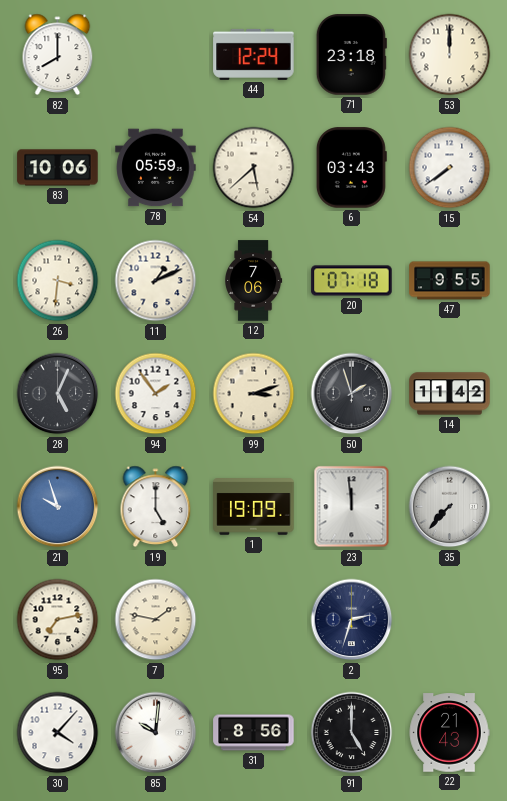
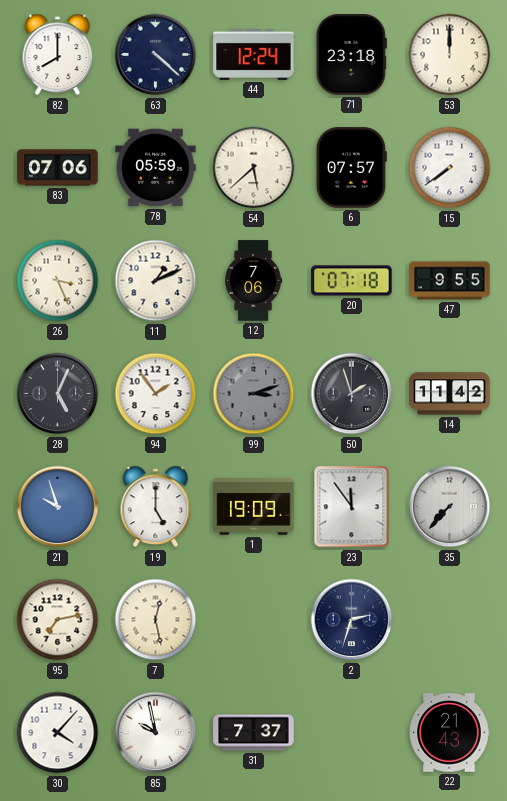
63: none -> 4:22
83: 10:06 -> 07:06
6: 03:43 -> 07:57
26: 3:31 -> 3:26
99 dial: cream -> grey
23: 11:59 -> 11:54
7: 1:47 -> 12:28
85: 10:01 -> 9:58
31: 8:56 -> 7:37
91: 5:00 -> none
